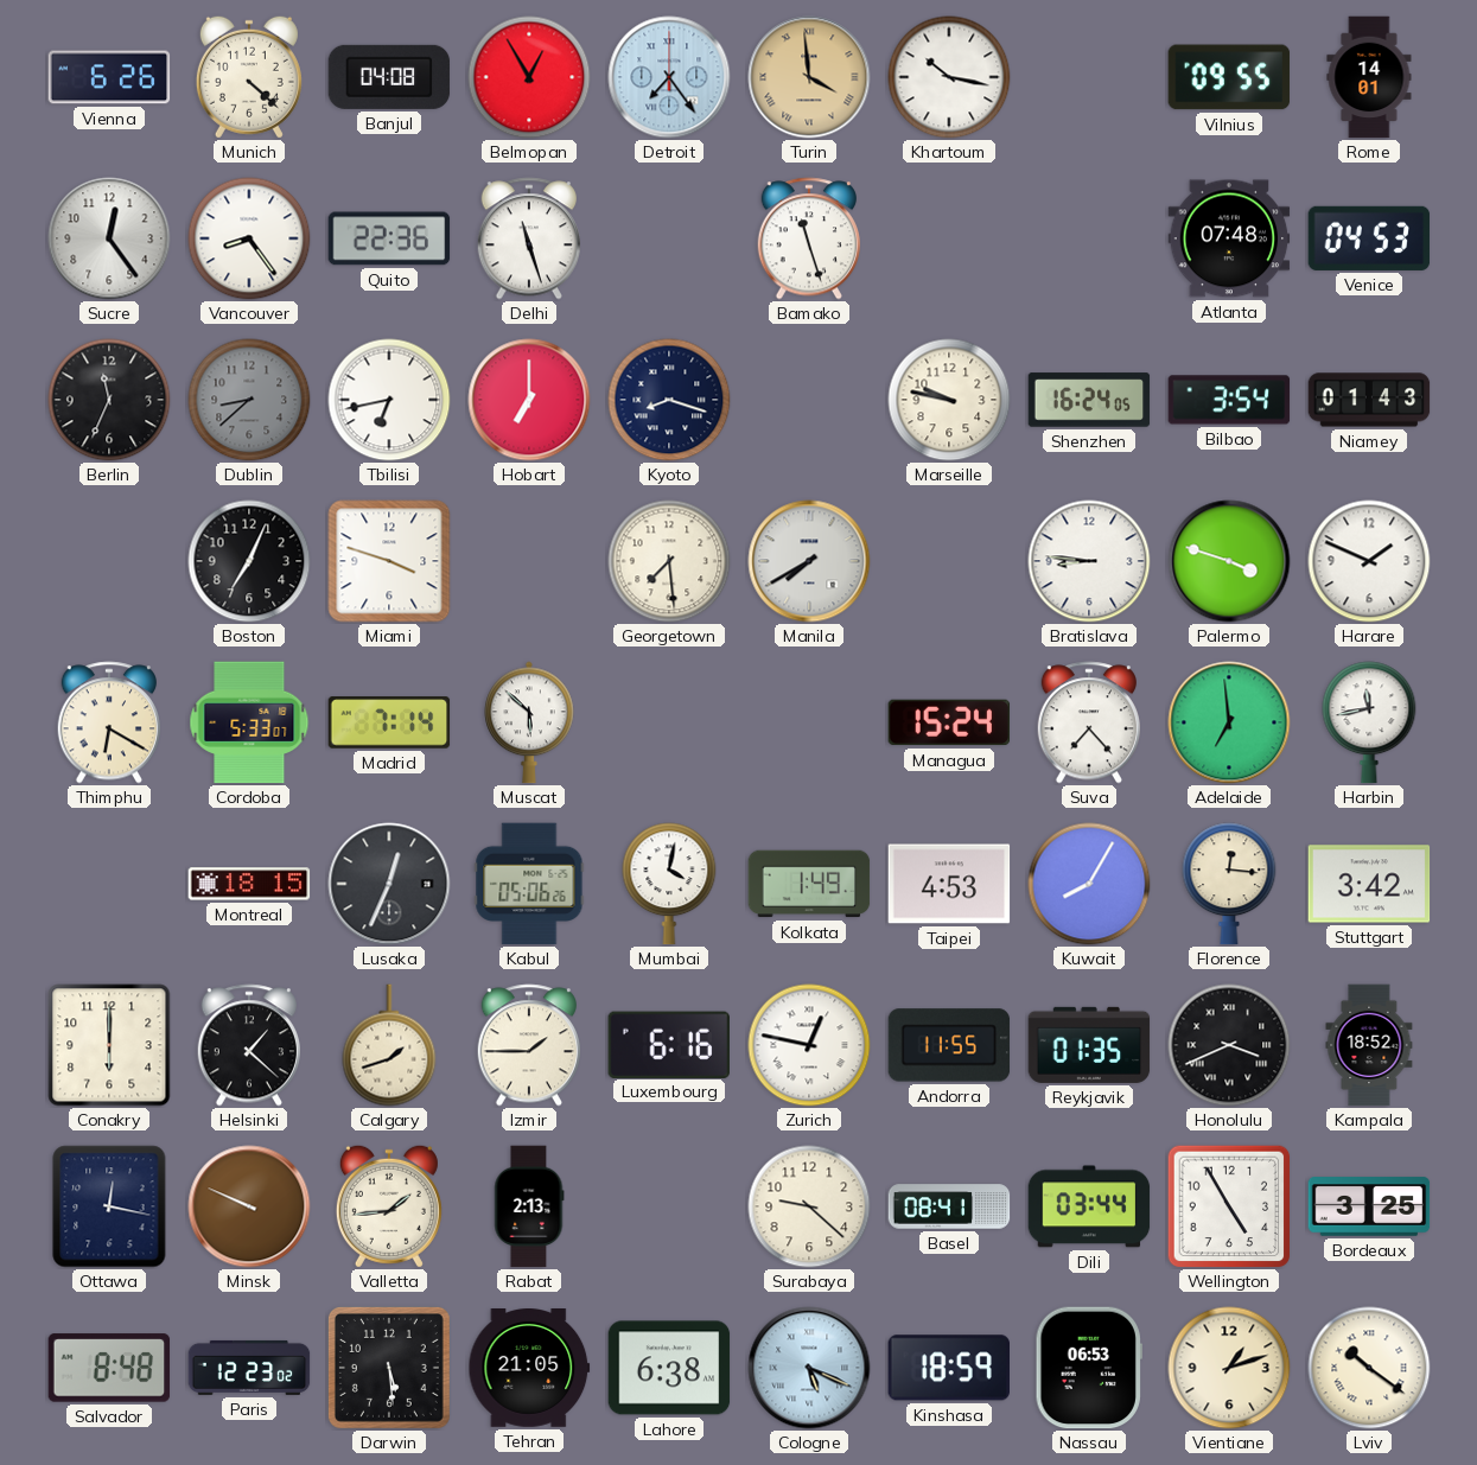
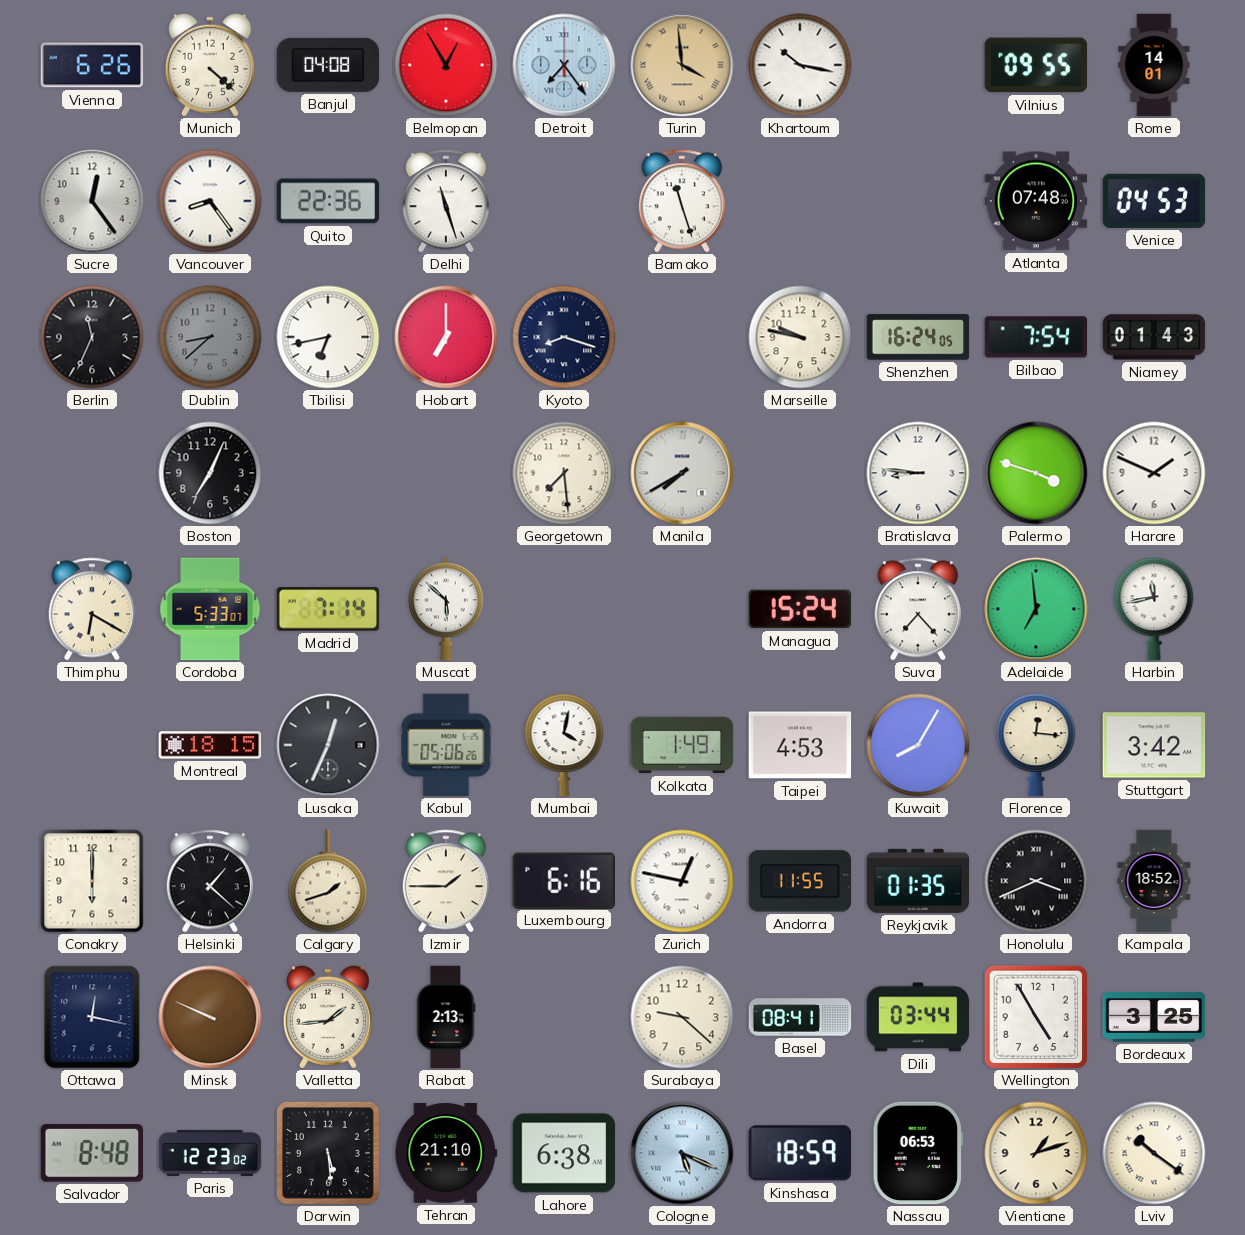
Bilbao: 3:54 -> 7:54
Miami: 3:48 -> none
Tehran: 21:05 -> 21:10
